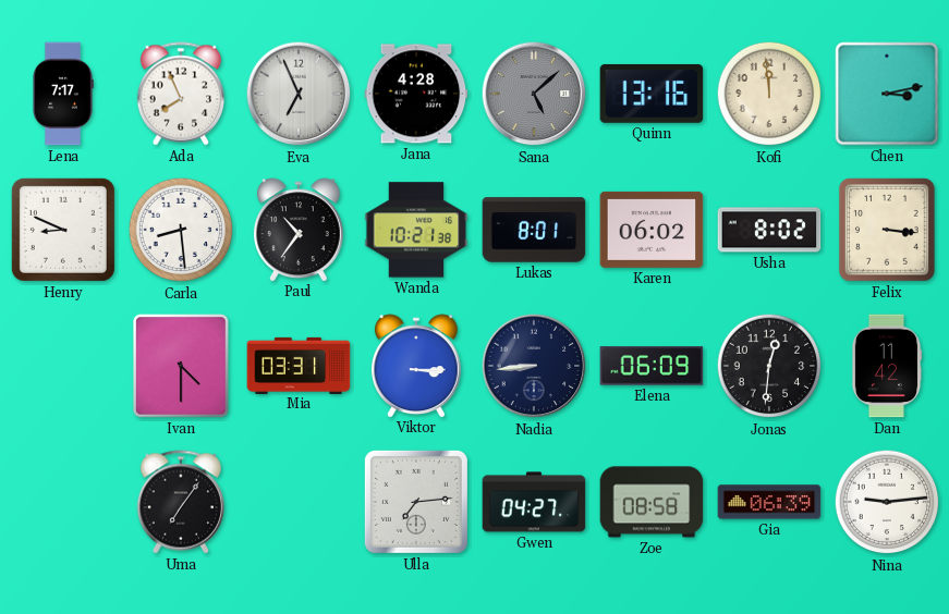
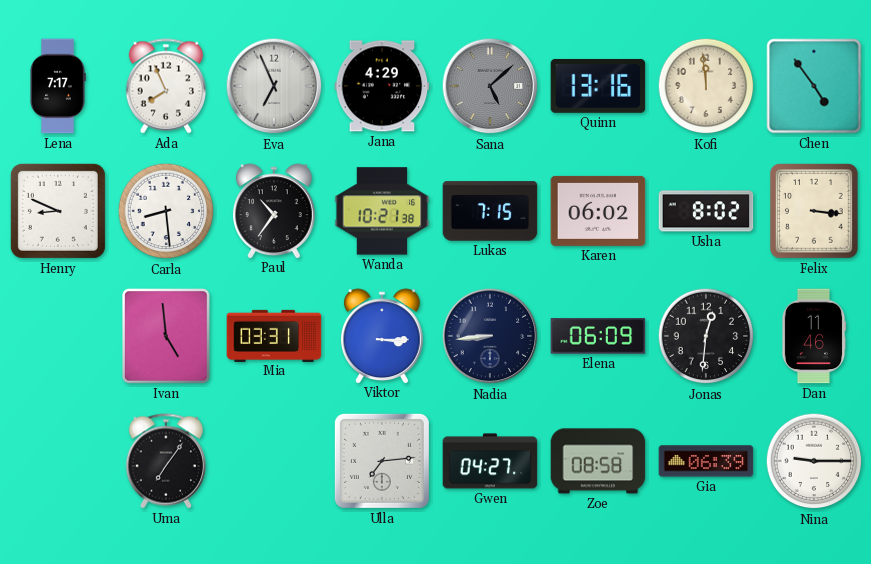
Jana: 4:28 -> 4:29
Chen: 3:13 -> 4:54
Lukas: 8:01 -> 7:15
Ivan: 4:30 -> 4:59
Dan: 11:42 -> 11:46
Nina: 9:14 -> 9:15
